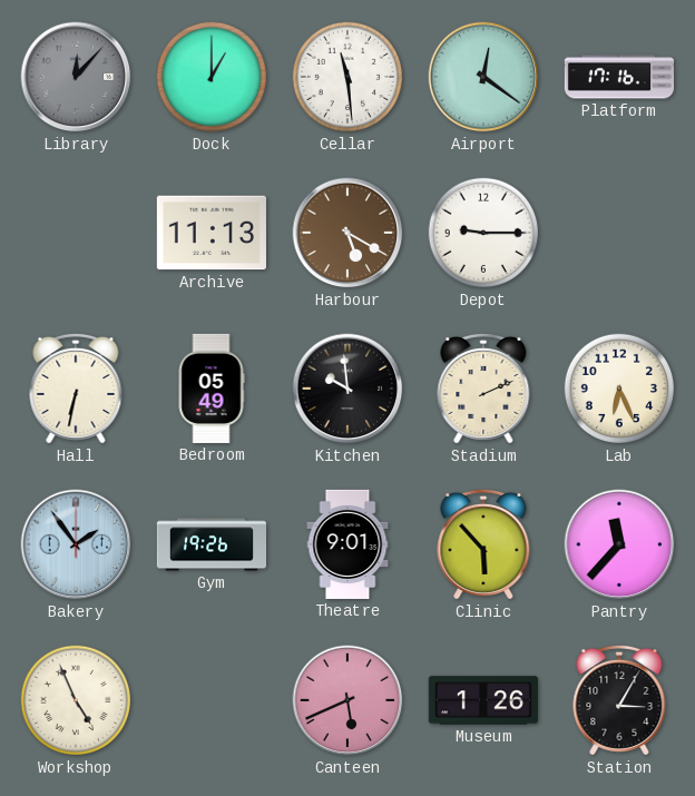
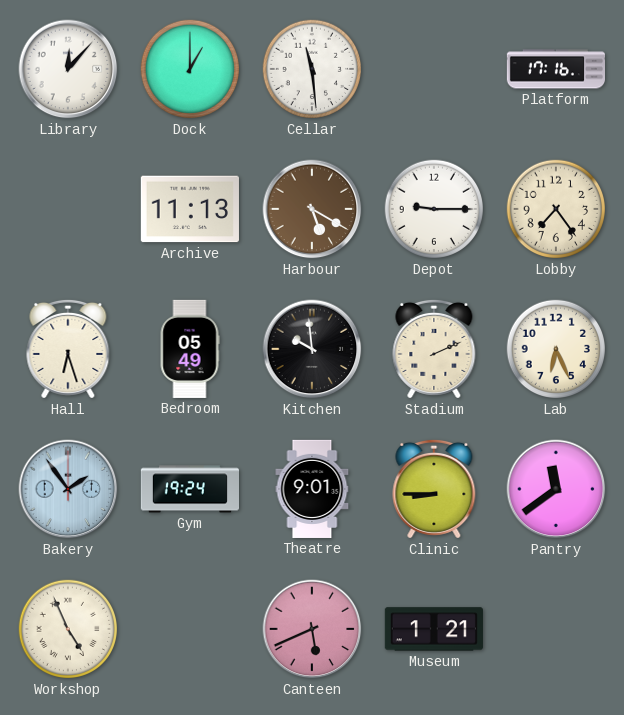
Library dial: grey -> white
Airport: 12:21 -> none
Lobby: none -> 7:24
Hall: 6:32 -> 6:27
Gym: 19:26 -> 19:24
Clinic: 5:53 -> 8:45
Pantry: 11:37 -> 11:39
Museum: 1:26 -> 1:21
Station: 3:05 -> none
